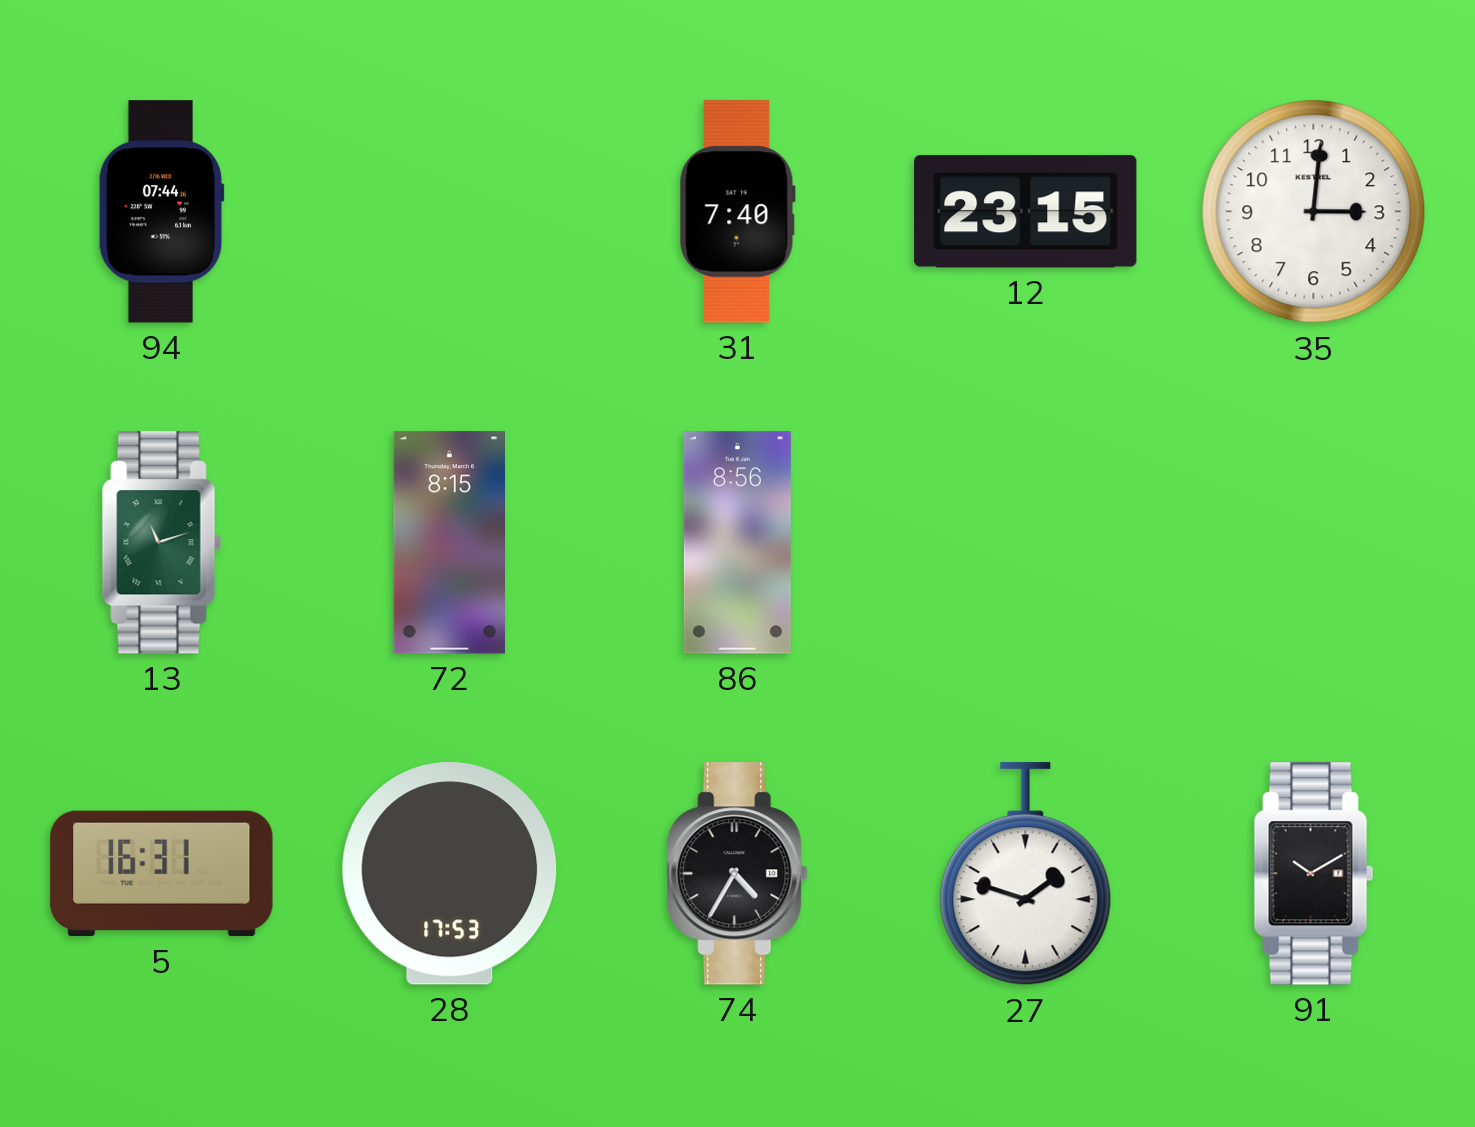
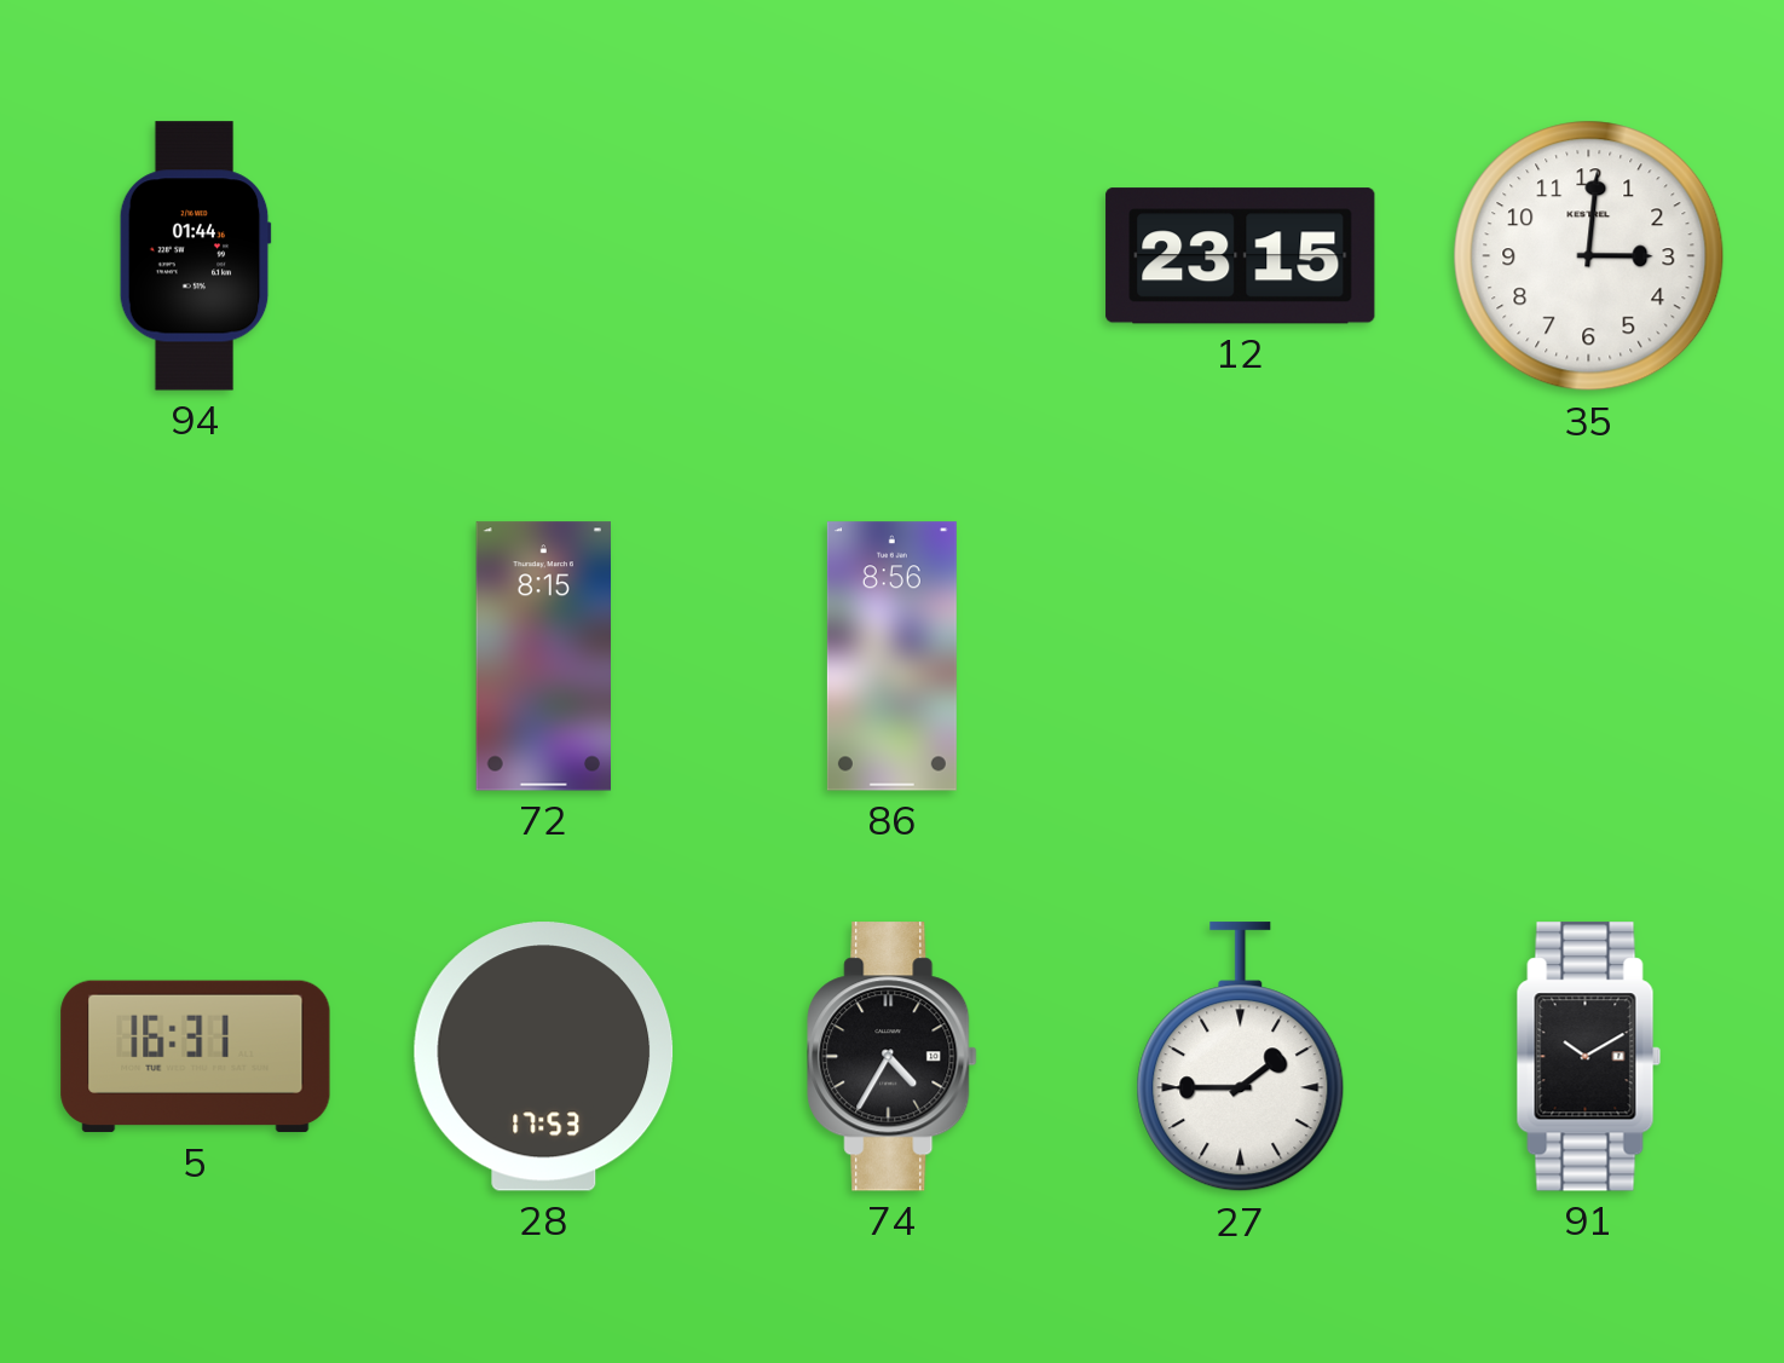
94: 07:44 -> 01:44
31: 7:40 -> none
13: 11:12 -> none
27: 1:48 -> 1:45
